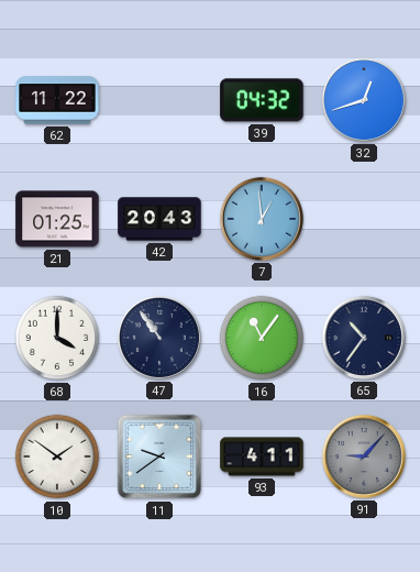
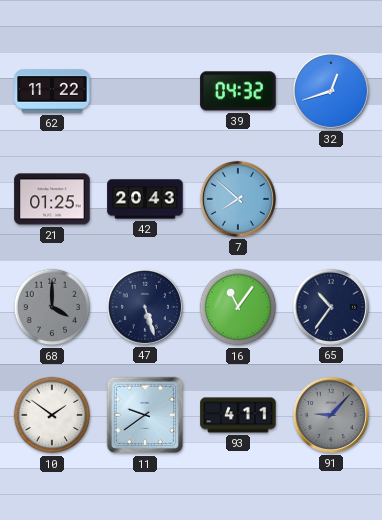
7: 12:59 -> 7:52
68 dial: white -> grey
47: 10:54 -> 5:27
